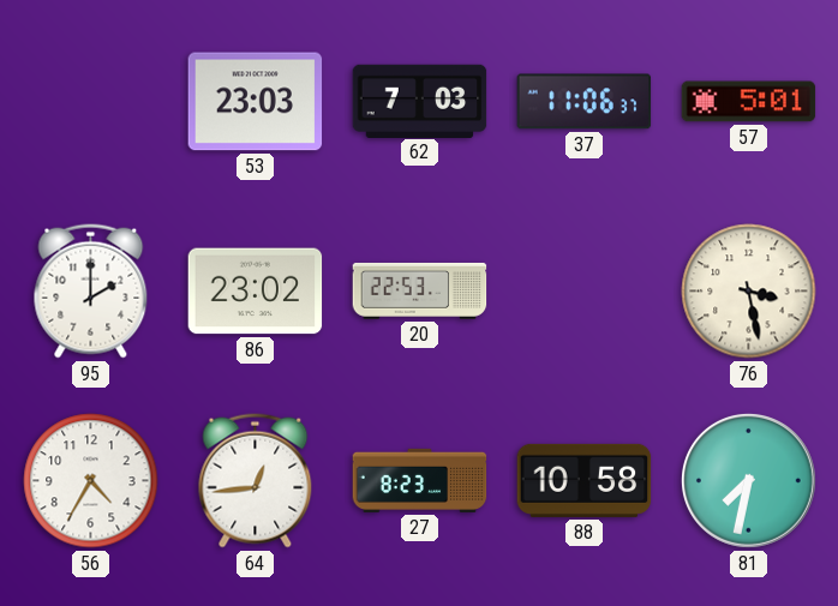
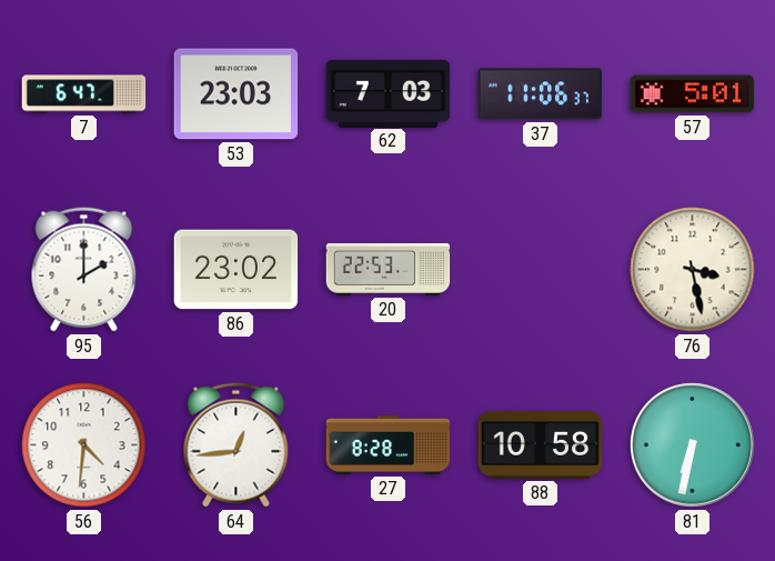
7: none -> 6:47
56: 4:35 -> 4:31
27: 8:23 -> 8:28
81: 7:32 -> 6:32
